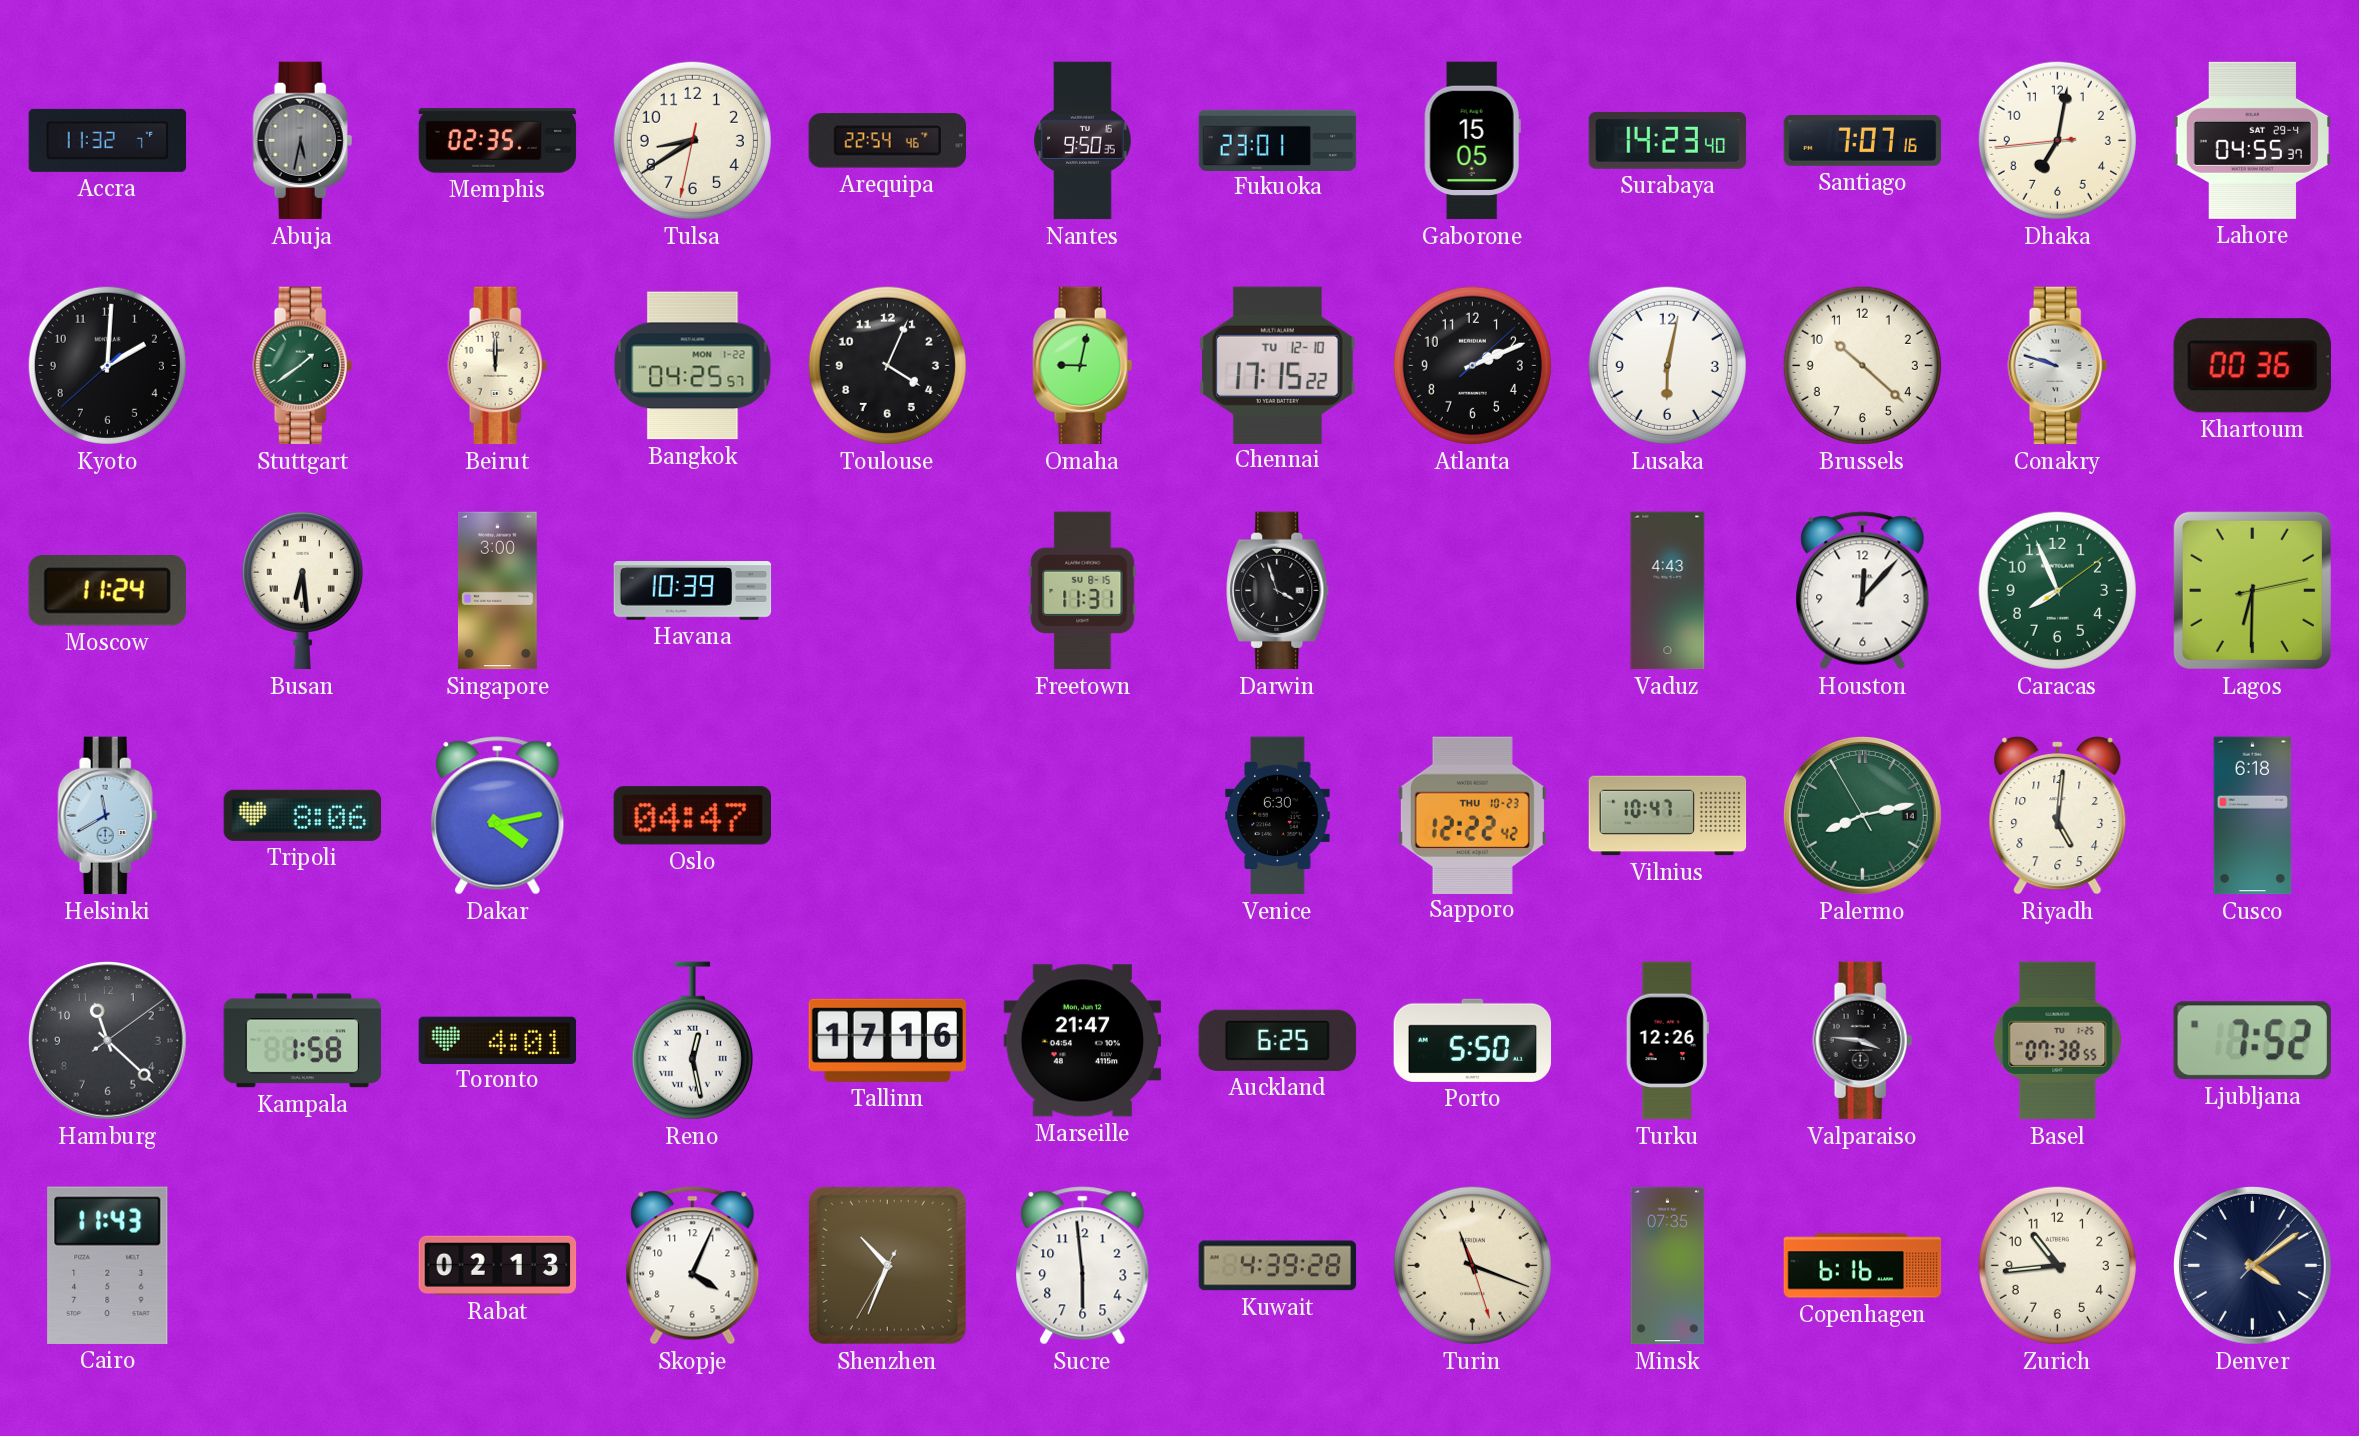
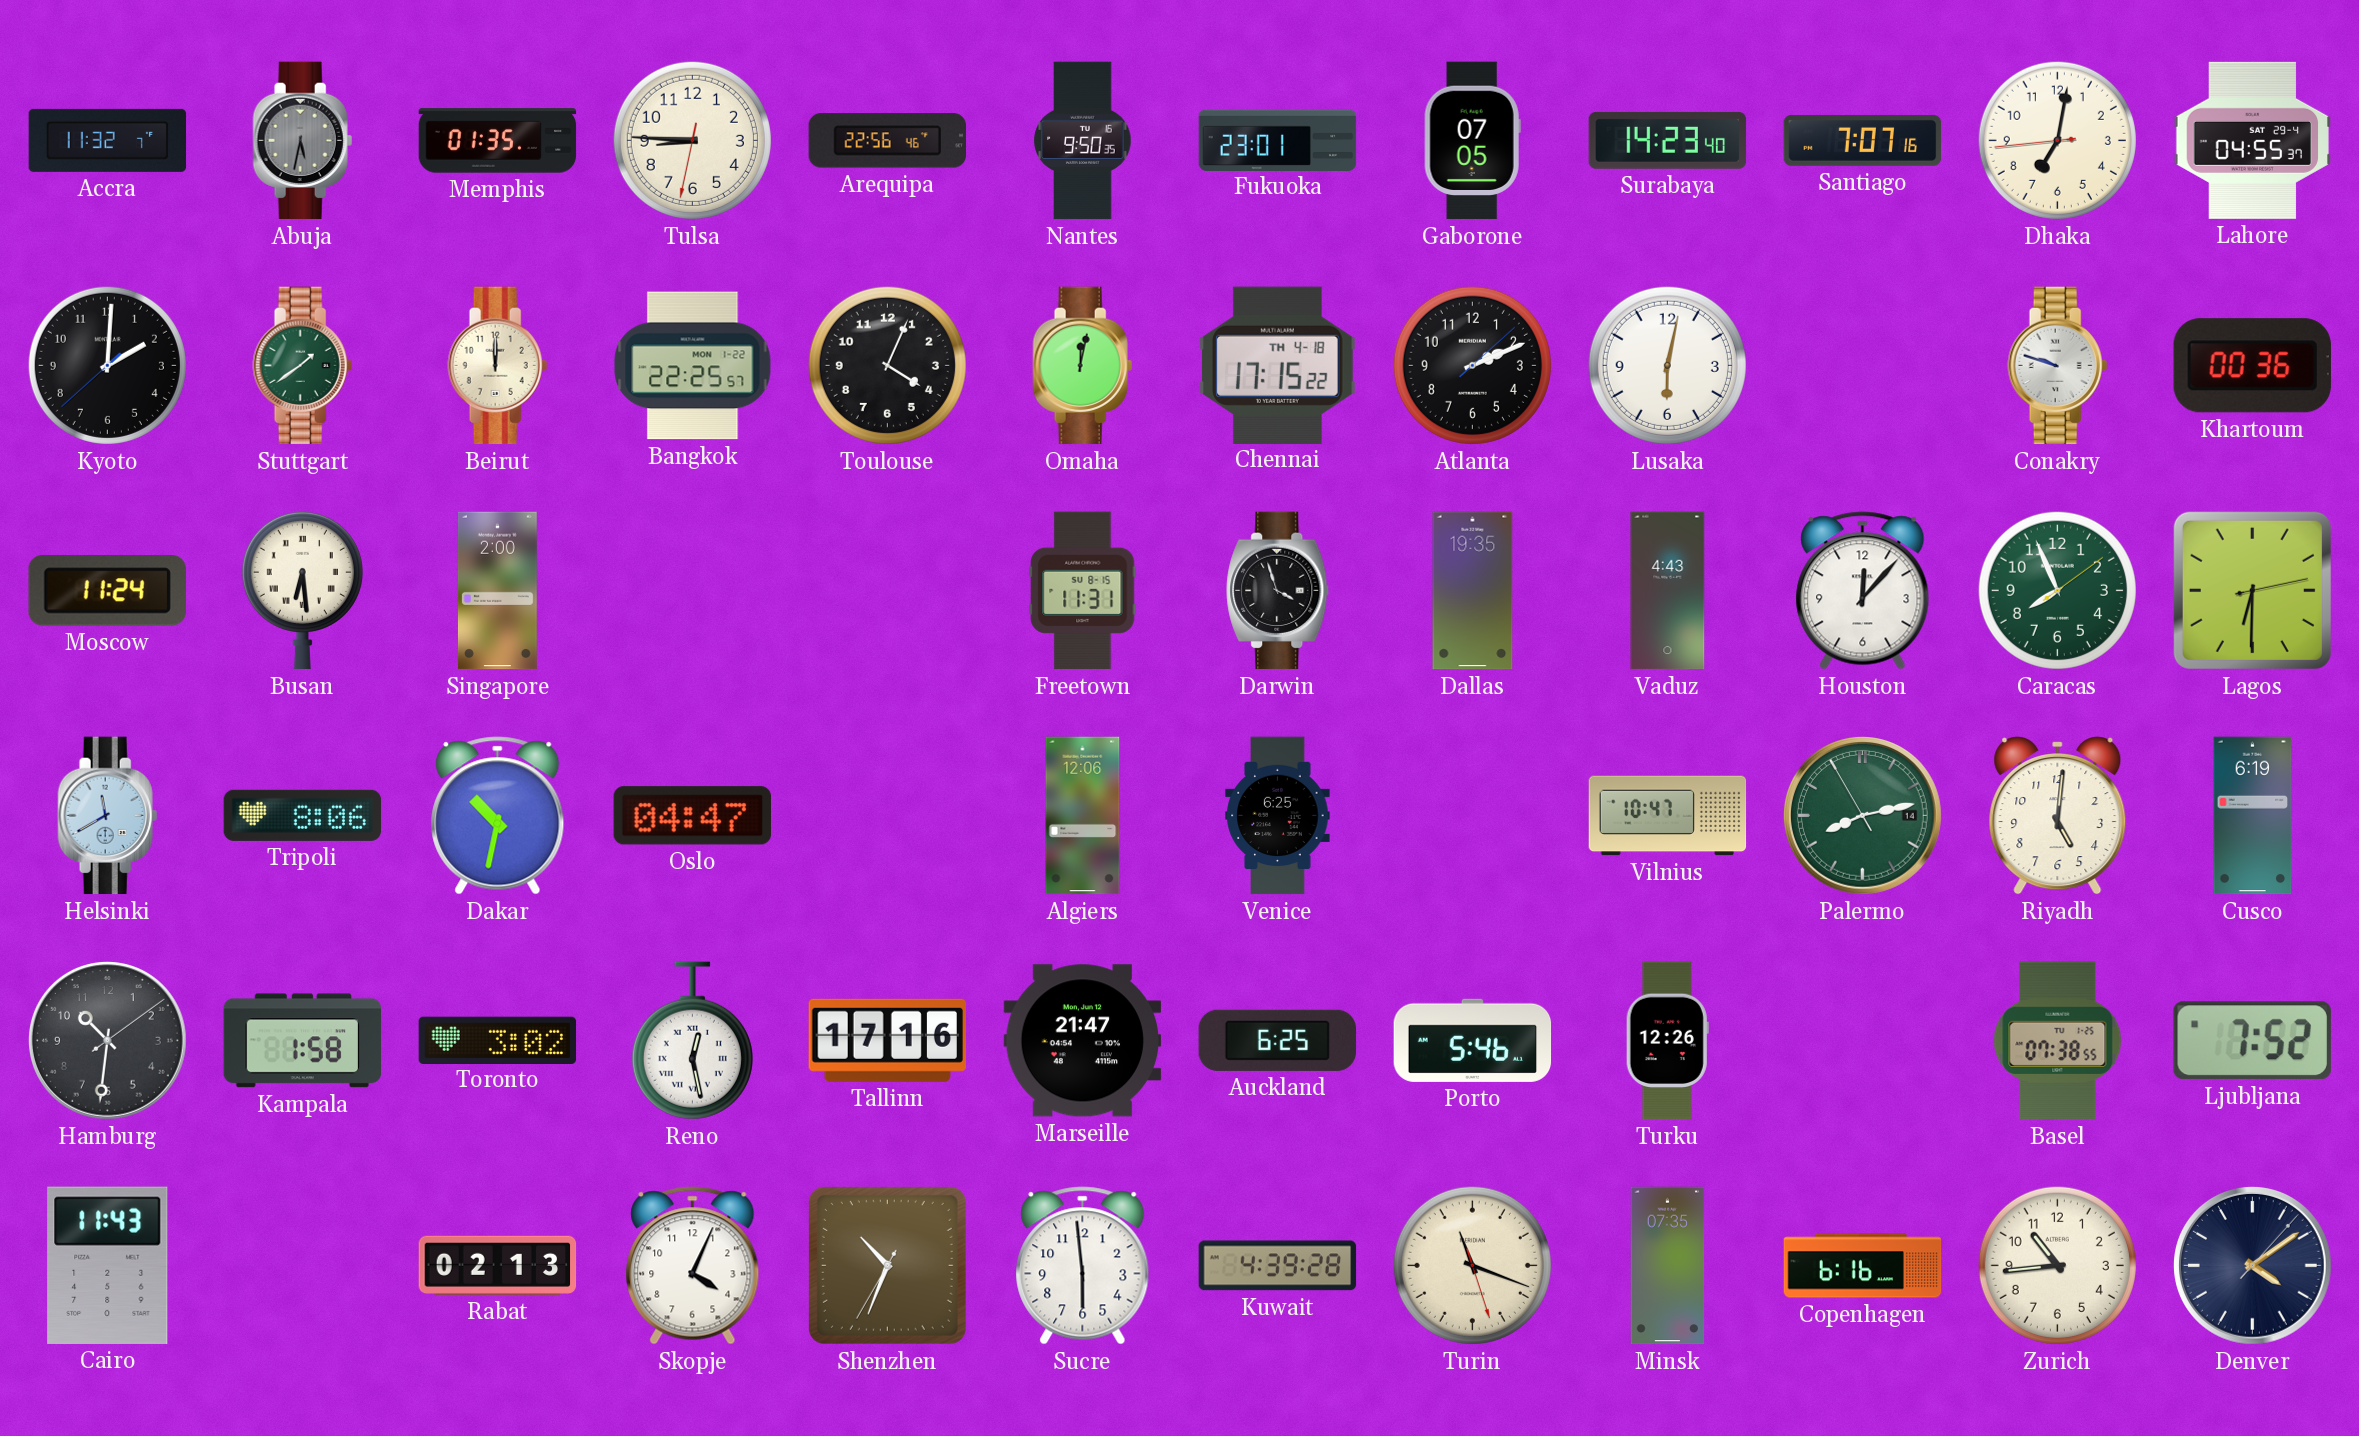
Memphis: 02:35 -> 01:35
Tulsa: 8:39 -> 8:45
Arequipa: 22:54 -> 22:56
Gaborone: 15:05 -> 07:05
Bangkok: 04:25 -> 22:25
Omaha: 9:02 -> 12:02
Chennai date: TU 12-10 -> TH 4-18
Brussels: 10:22 -> none
Singapore: 3:00 -> 2:00
Havana: 10:39 -> none
Dallas: none -> 19:35
Dakar: 4:13 -> 10:32
Algiers: none -> 12:06
Venice: 6:30 -> 6:25
Sapporo: 12:22 -> none
Cusco: 6:18 -> 6:19
Hamburg: 11:22 -> 10:31
Toronto: 4:01 -> 3:02
Porto: 5:50 -> 5:46
Valparaiso: 3:46 -> none
